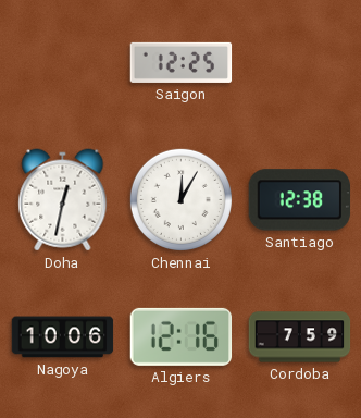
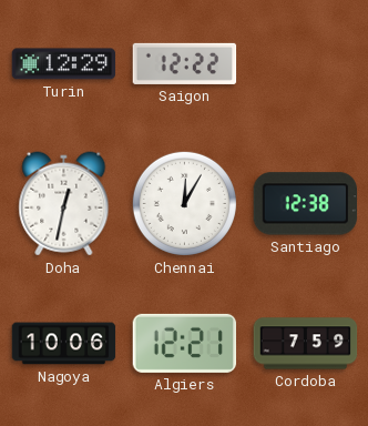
Turin: none -> 12:29
Saigon: 12:25 -> 12:22
Algiers: 12:16 -> 12:21
